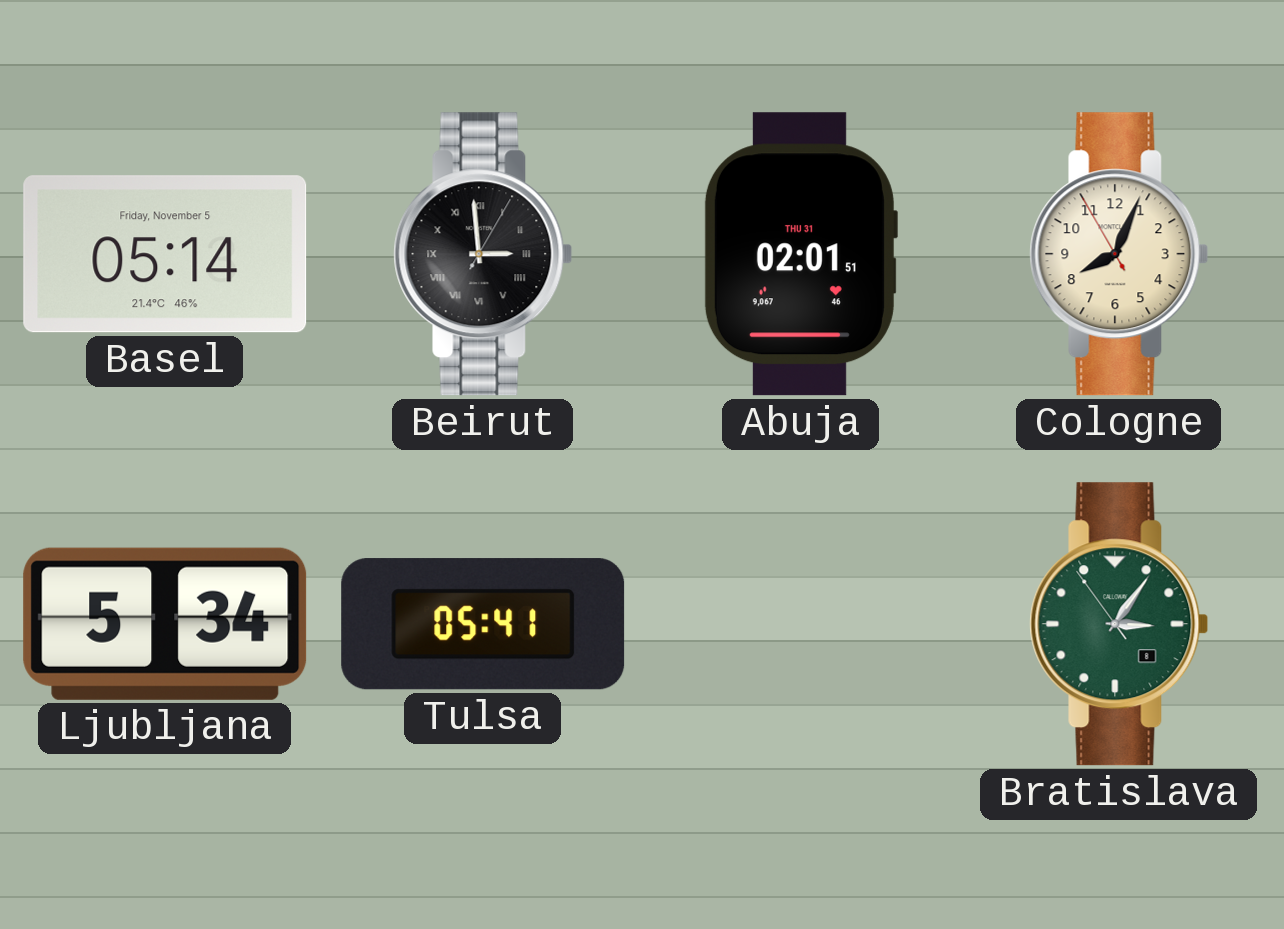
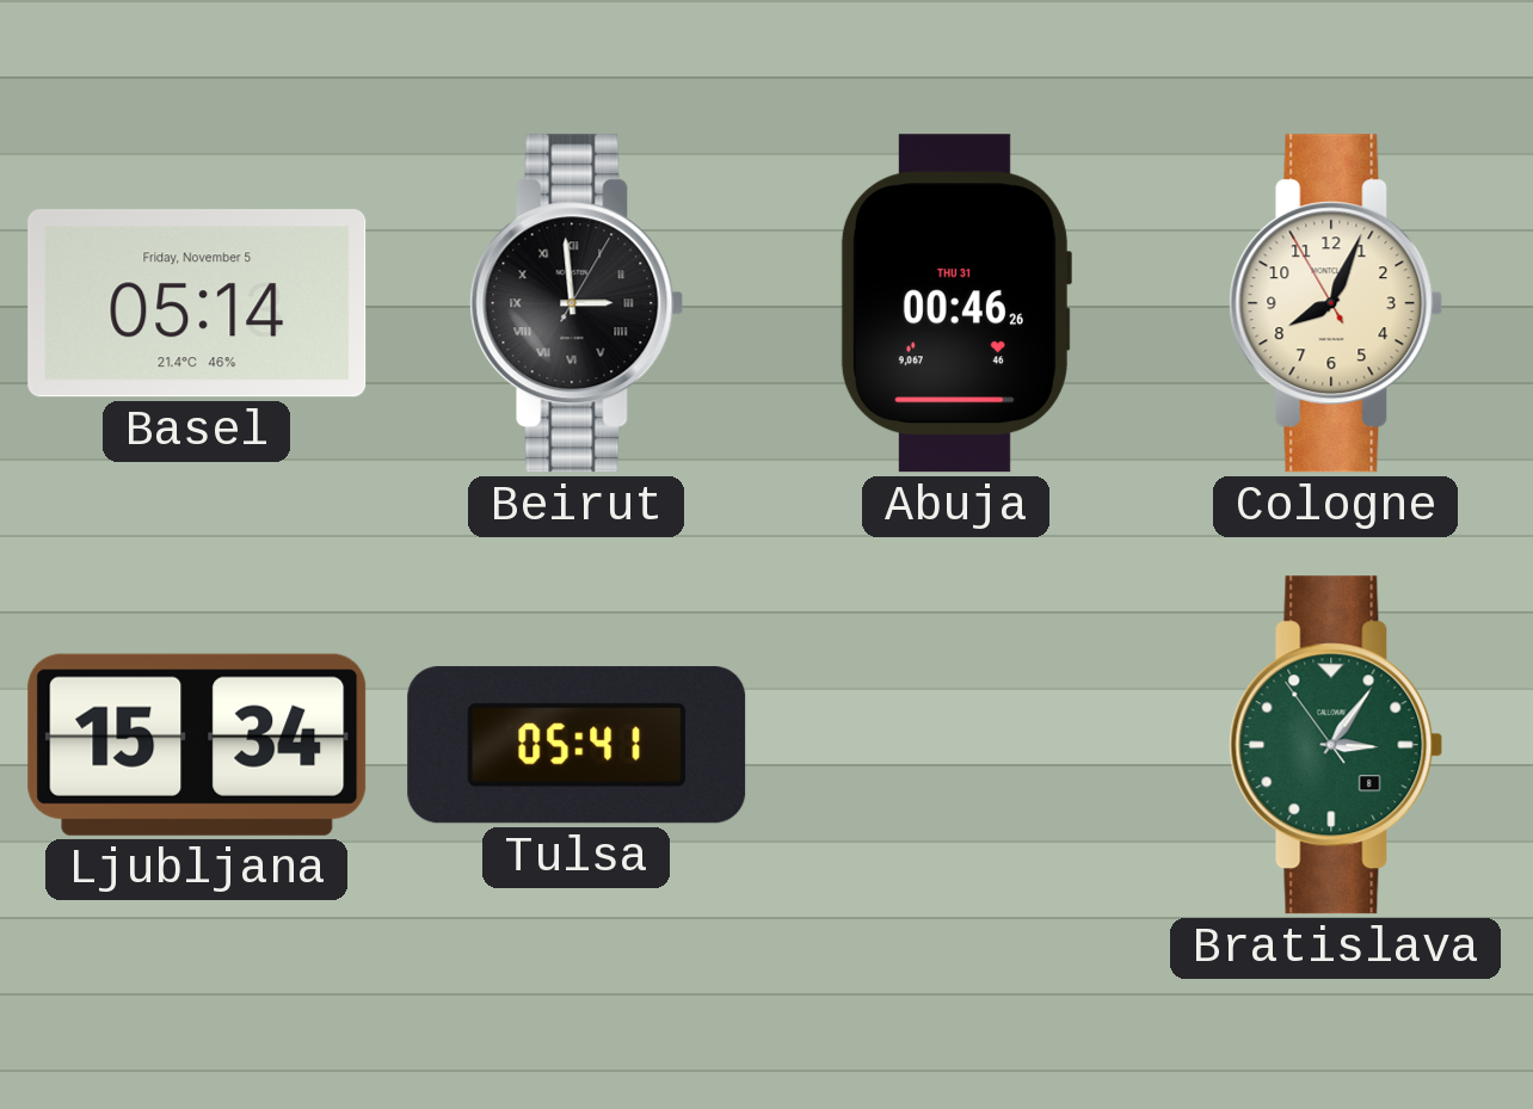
Abuja: 02:01 -> 00:46
Ljubljana: 5:34 -> 15:34
